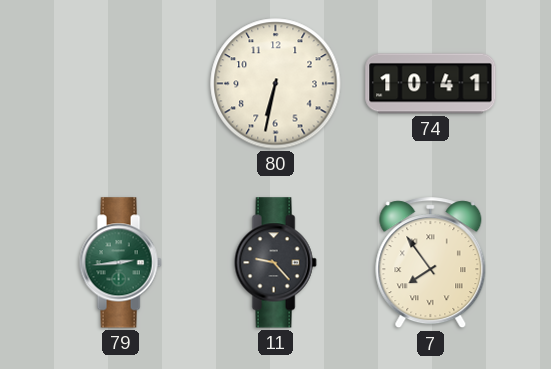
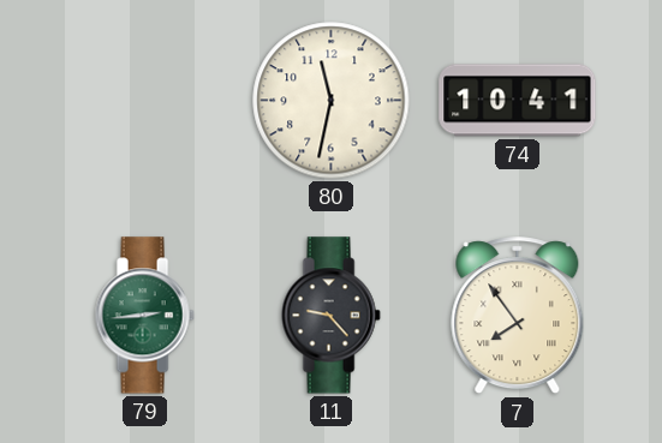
80: 6:32 -> 11:32
